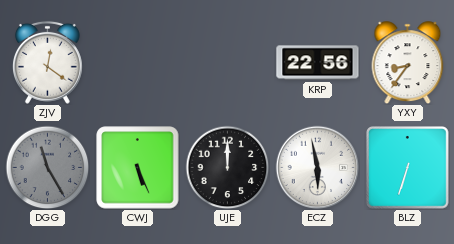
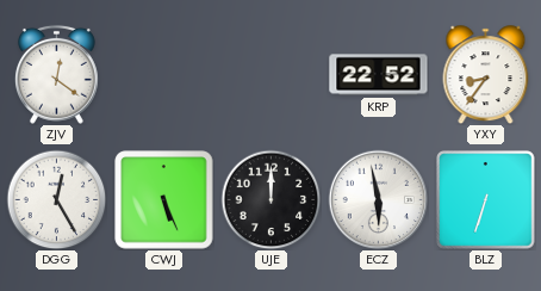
KRP: 22:56 -> 22:52
DGG: 11:25 -> 12:25
DGG dial: grey -> white
